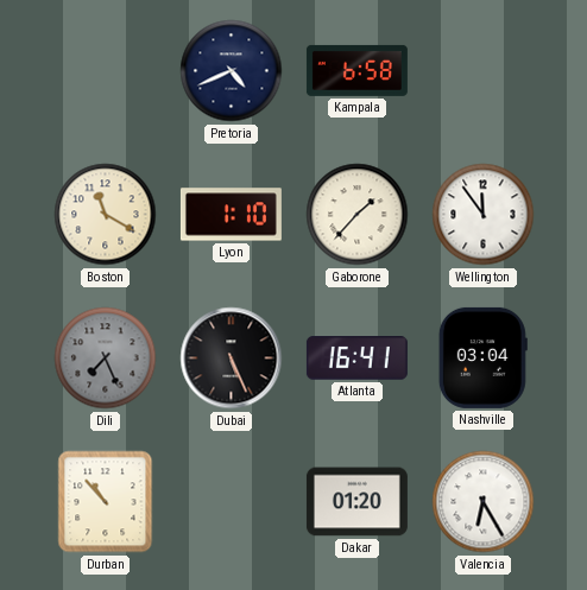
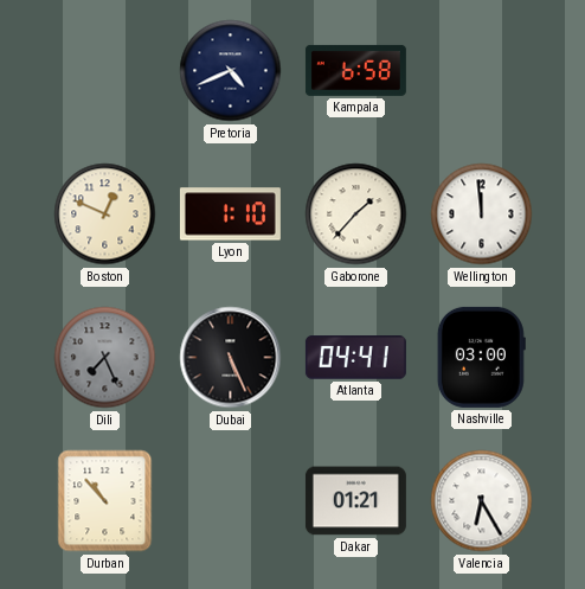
Boston: 11:20 -> 12:49
Wellington: 11:54 -> 11:59
Atlanta: 16:41 -> 04:41
Nashville: 03:04 -> 03:00
Dakar: 01:20 -> 01:21
